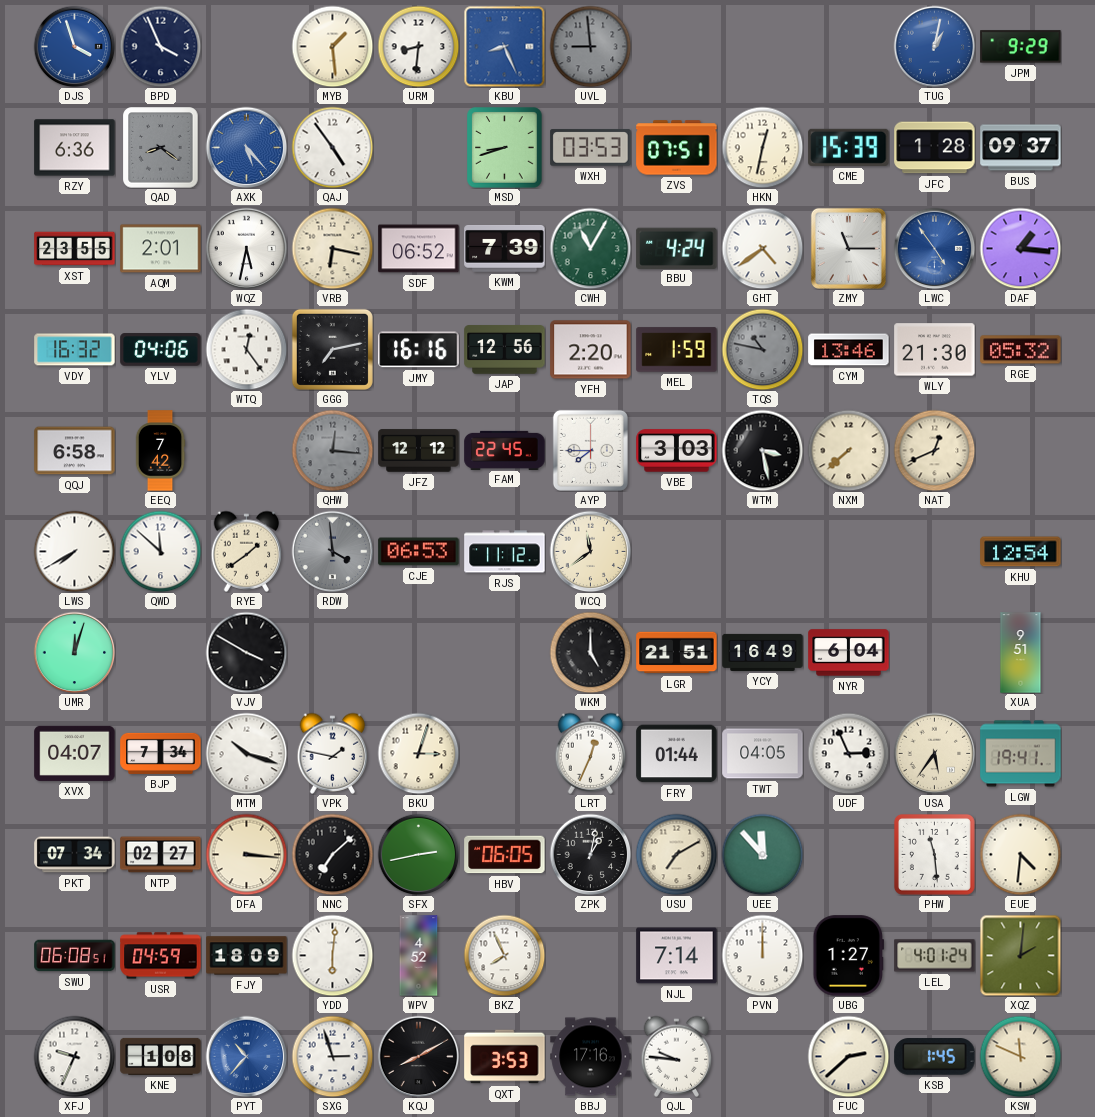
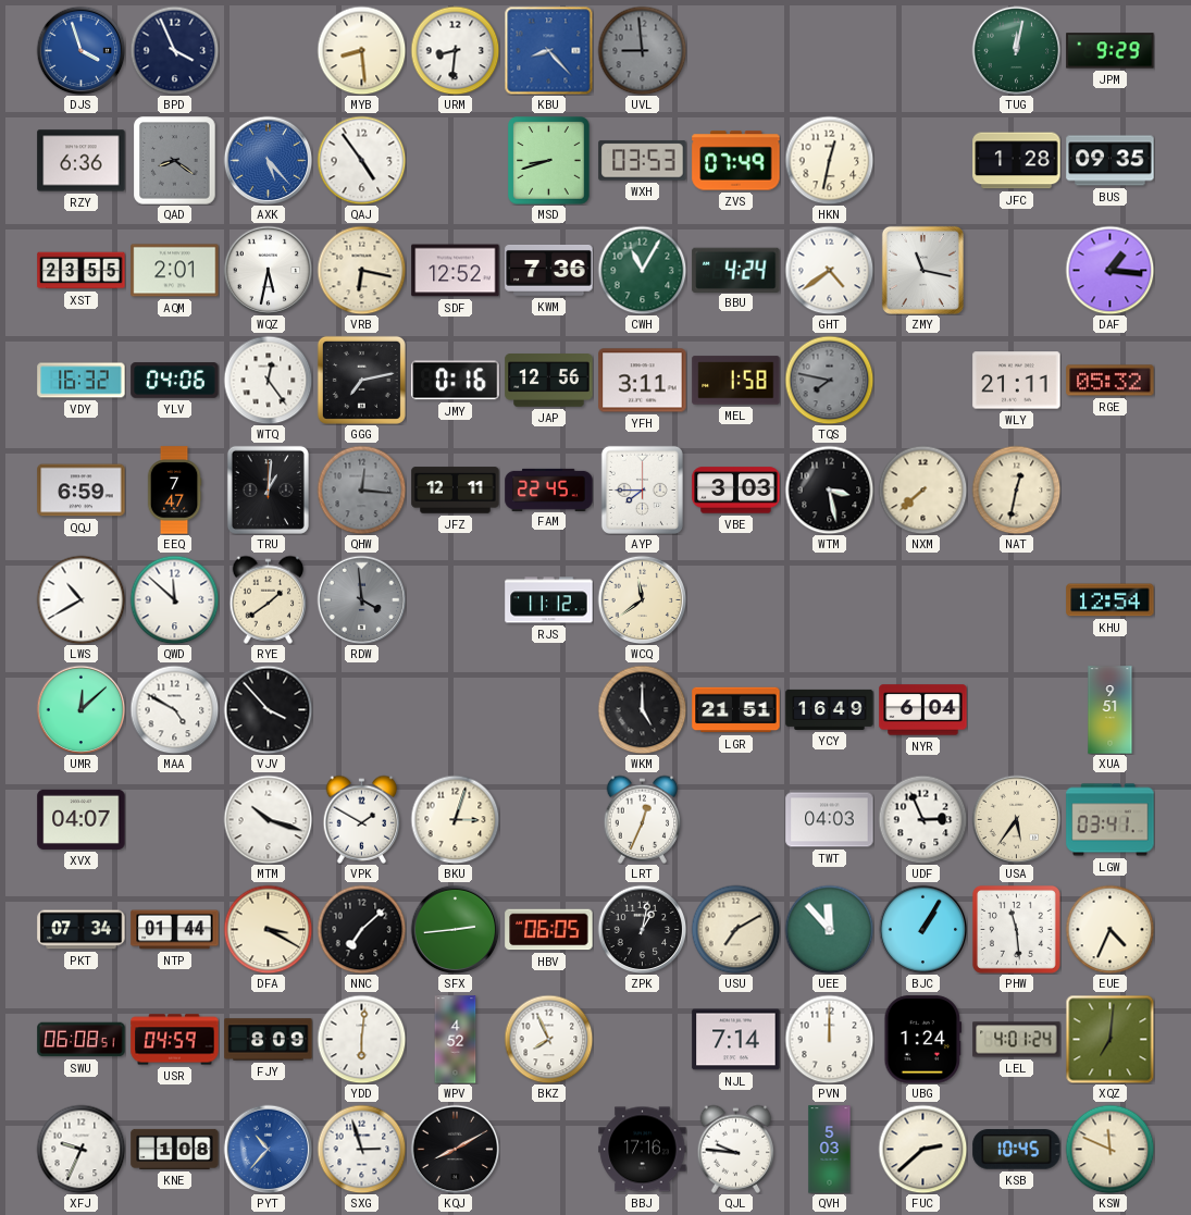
MYB: 1:29 -> 8:29
KBU: 8:26 -> 8:23
TUG: 1:02 -> 12:02
TUG dial: blue -> green
ZVS: 07:51 -> 07:49
CME: 15:39 -> none
BUS: 09:37 -> 09:35
SDF: 06:52 -> 12:52
KWM: 7:39 -> 7:36
ZMY: 11:15 -> 11:17
LWC: 4:54 -> none
JMY: 16:16 -> 0:16
YFH: 2:20 -> 3:11
MEL: 1:59 -> 1:58
TQS: 10:47 -> 7:47
CYM: 13:46 -> none
WLY: 21:30 -> 21:11
QQJ: 6:58 -> 6:59
EEQ: 7:42 -> 7:47
TRU: none -> 1:01
JFZ: 12:12 -> 12:11
NAT: 12:41 -> 12:32
LWS: 7:40 -> 10:40
CJE: 06:53 -> none
UMR: 12:03 -> 12:08
MAA: none -> 4:50
VJV: 3:50 -> 3:53
BJP: 7:34 -> none
VPK: 1:47 -> 1:50
FRY: 01:44 -> none
TWT: 04:05 -> 04:03
LGW: 19:41 -> 03:41
NTP: 02:27 -> 01:44
DFA: 3:16 -> 3:20
SFX: 2:43 -> 2:44
BJC: none -> 1:05
EUE: 4:31 -> 4:34
FJY: 18:09 -> 8:09
UBG: 1:27 -> 1:24
XQZ: 2:01 -> 7:01
QXT: 3:53 -> none
QVH: none -> 5:03
KSB: 1:45 -> 10:45
